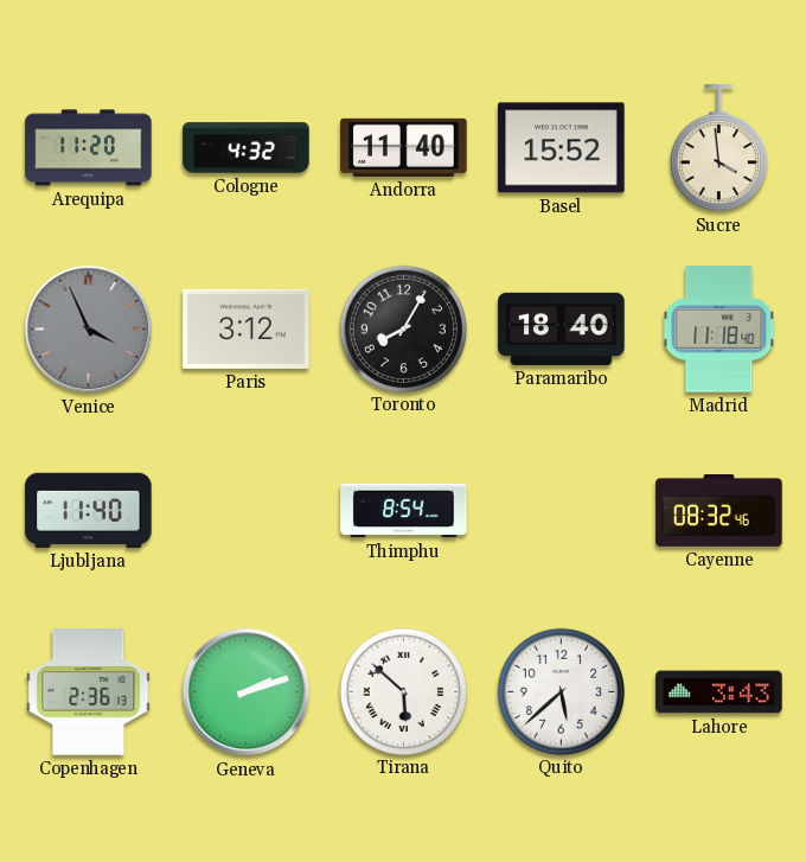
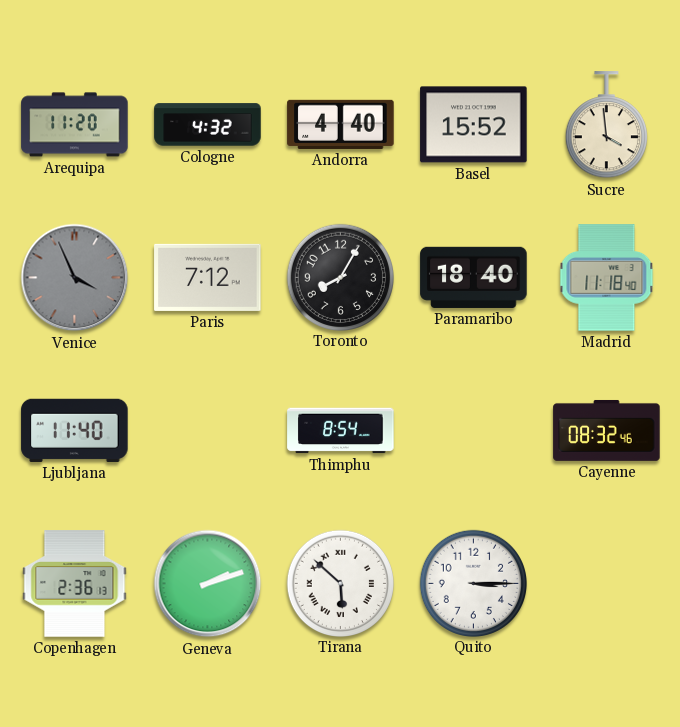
Andorra: 11:40 -> 4:40
Paris: 3:12 -> 7:12
Quito: 5:38 -> 3:15
Lahore: 3:43 -> none
